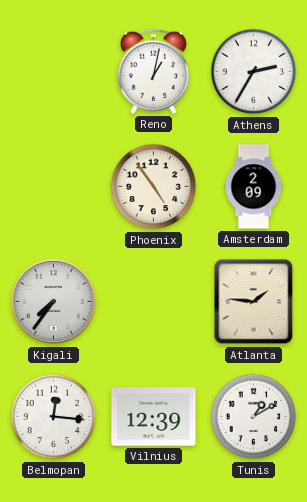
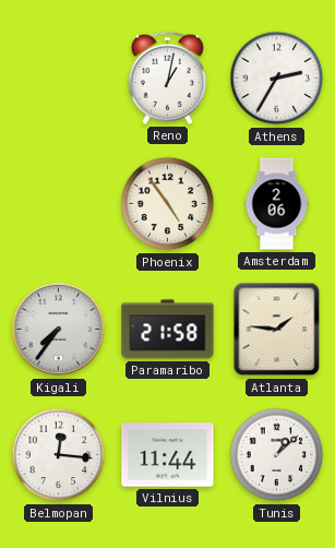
Amsterdam: 2:09 -> 2:06
Paramaribo: none -> 21:58
Vilnius: 12:39 -> 11:44
Tunis: 1:10 -> 1:08
